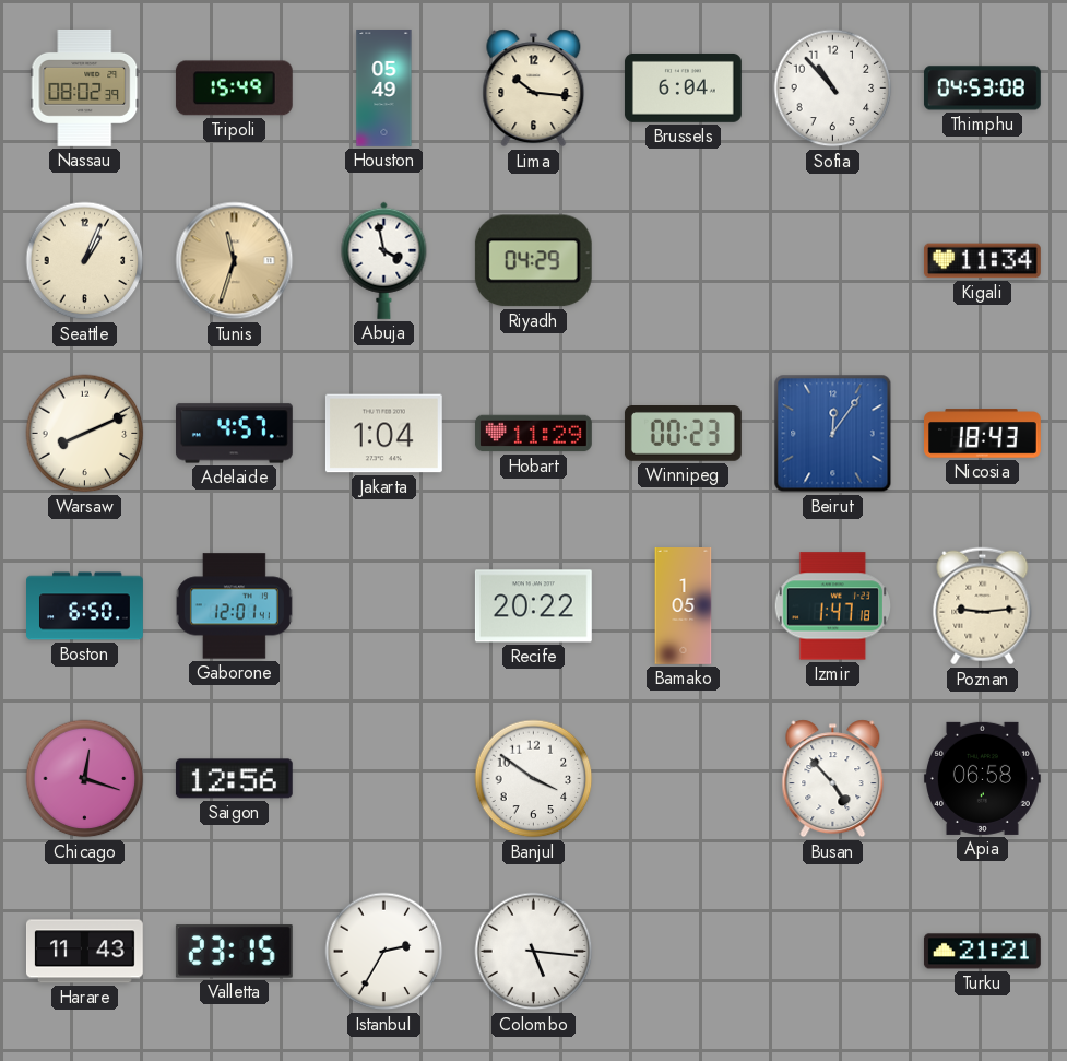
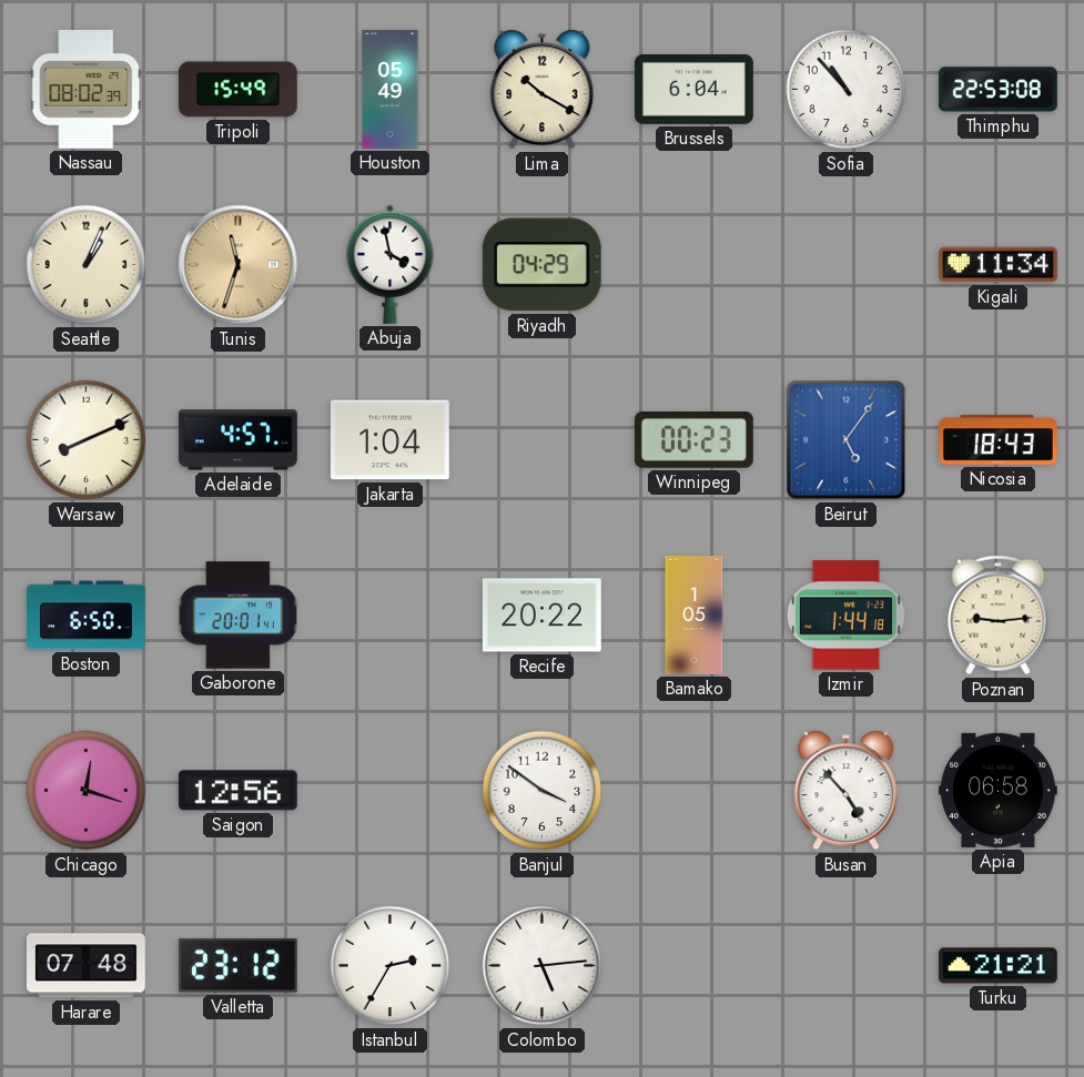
Lima: 10:16 -> 10:20
Thimphu: 04:53 -> 22:53
Hobart: 11:29 -> none
Beirut: 12:06 -> 5:06
Gaborone: 12:01 -> 20:01
Izmir: 1:47 -> 1:44
Harare: 11:43 -> 07:48
Valletta: 23:15 -> 23:12
Colombo: 5:16 -> 5:14
